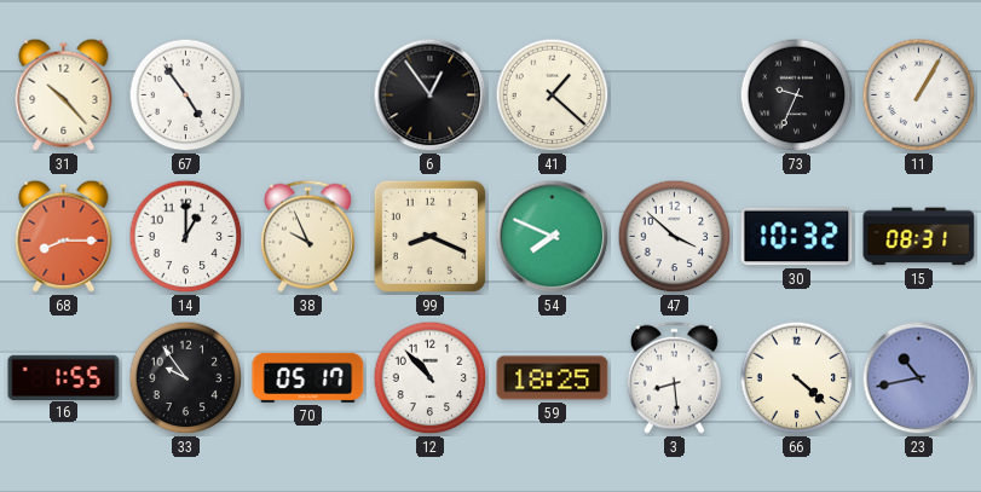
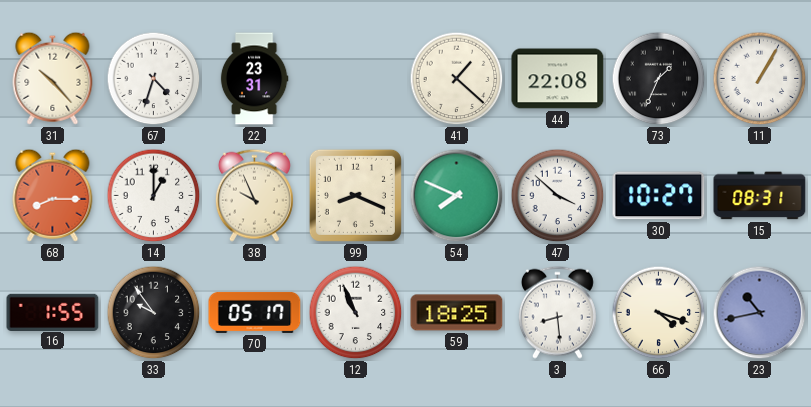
67: 4:54 -> 4:33
22: none -> 23:31
6: 12:54 -> none
44: none -> 22:08
73: 9:34 -> 1:34
30: 10:32 -> 10:27
12: 10:53 -> 10:56
66: 4:22 -> 4:18
